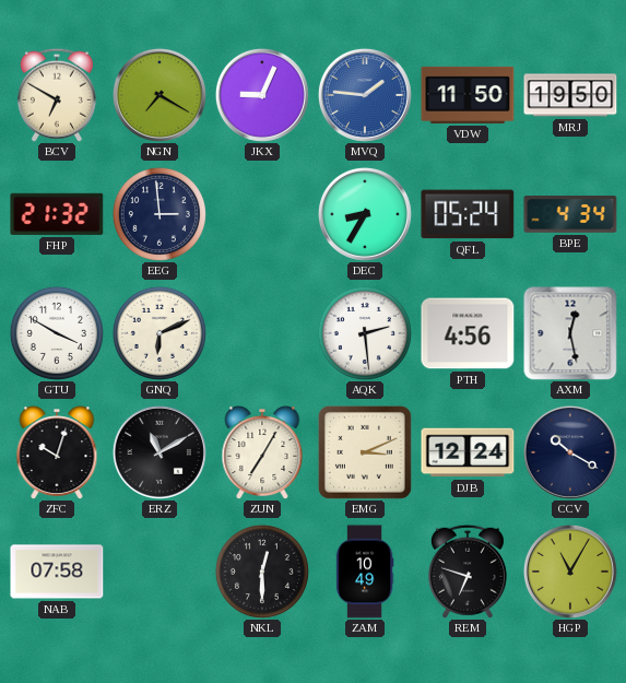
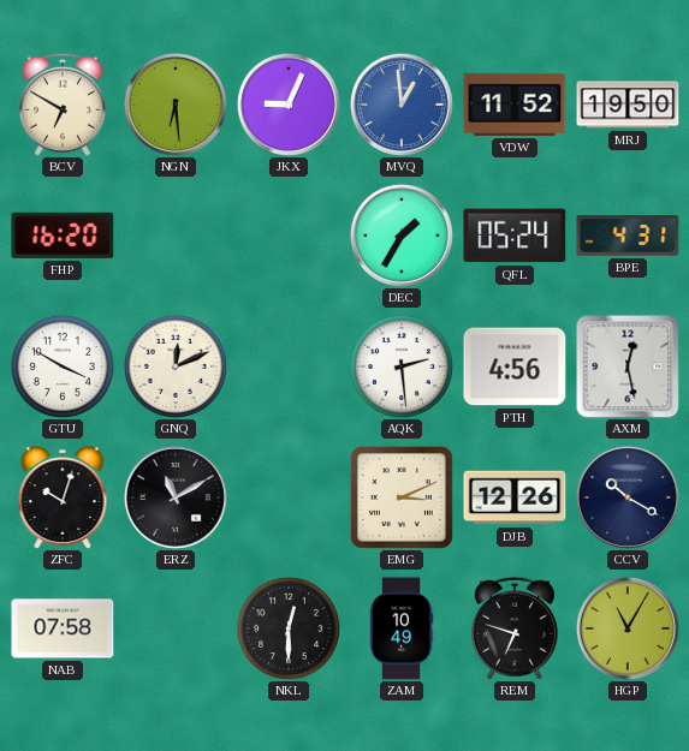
NGN: 7:20 -> 6:29
MVQ: 1:46 -> 12:59
VDW: 11:50 -> 11:52
FHP: 21:32 -> 16:20
EEG: 2:59 -> none
DEC: 8:35 -> 1:35
BPE: 4:34 -> 4:31
GNQ: 6:11 -> 12:11
ZUN: 7:05 -> none
DJB: 12:24 -> 12:26
